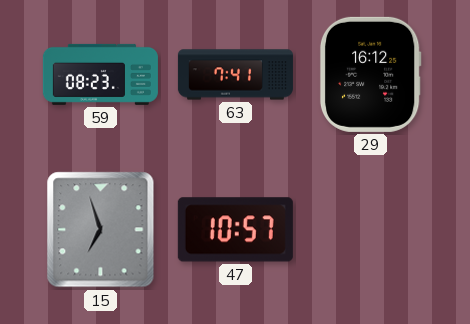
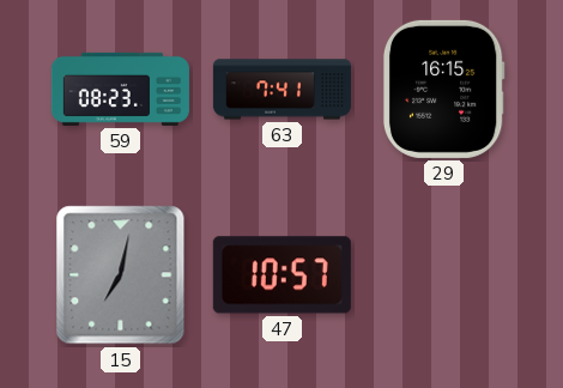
29: 16:12 -> 16:15
15: 6:57 -> 7:02
